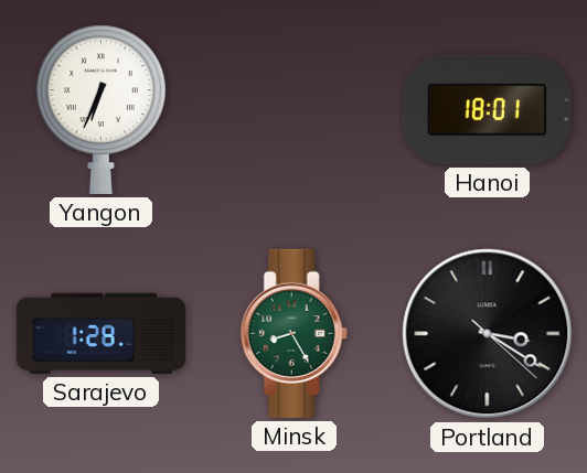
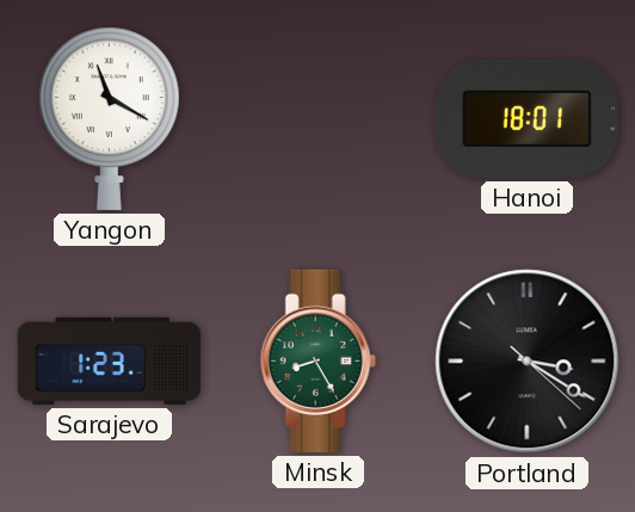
Yangon: 6:34 -> 11:20
Sarajevo: 1:28 -> 1:23
